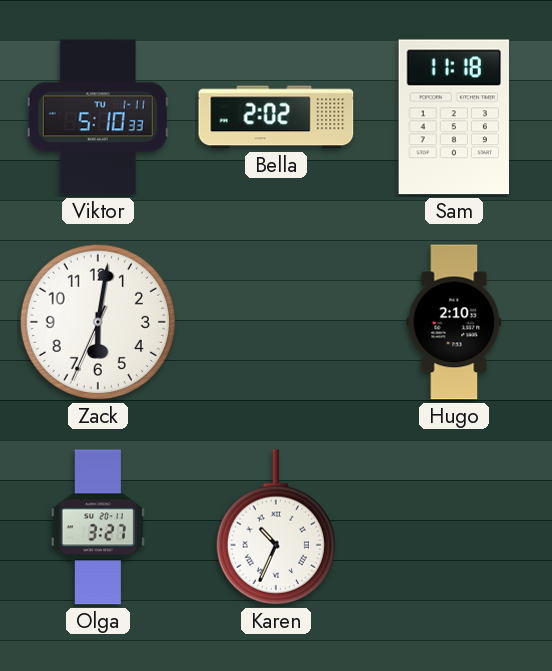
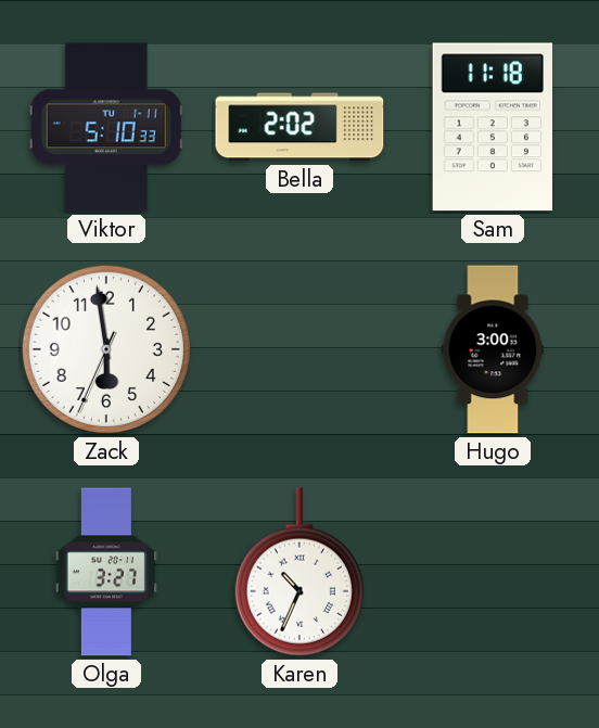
Zack: 6:01 -> 5:58
Hugo: 2:10 -> 3:00
